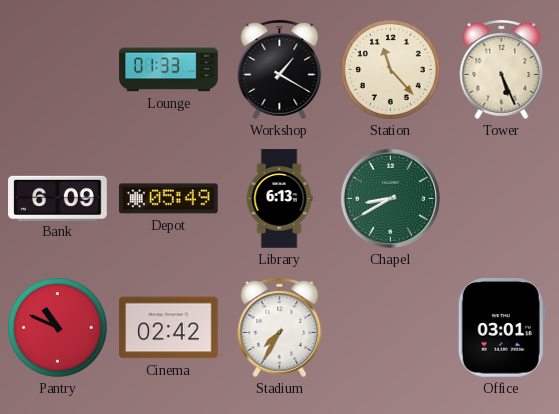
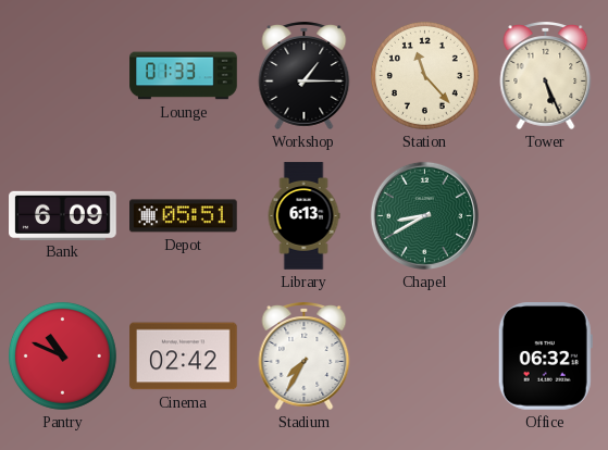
Workshop: 1:20 -> 1:15
Depot: 05:49 -> 05:51
Office: 03:01 -> 06:32
